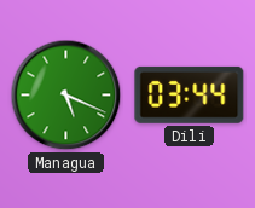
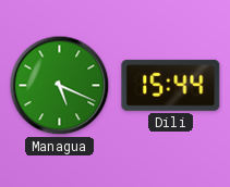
Dili: 03:44 -> 15:44
